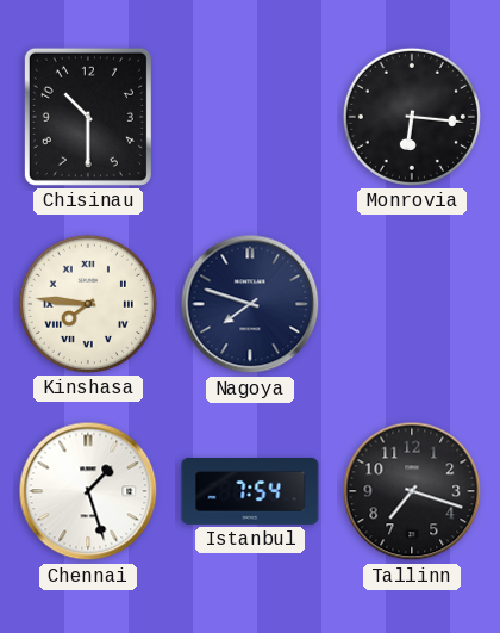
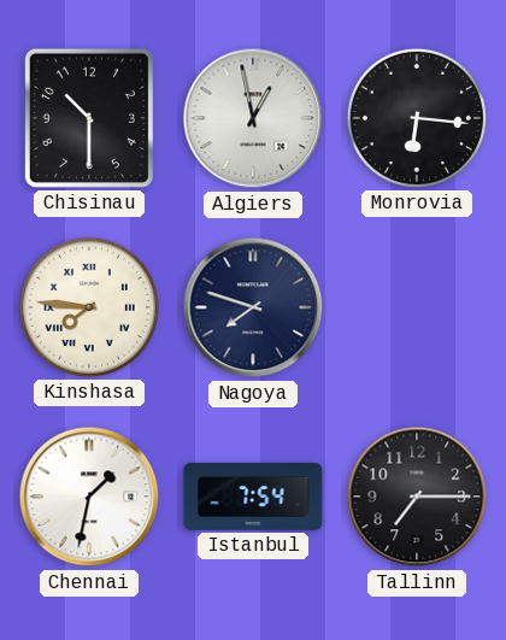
Algiers: none -> 12:58
Chennai: 1:27 -> 1:32
Tallinn: 7:18 -> 7:15
